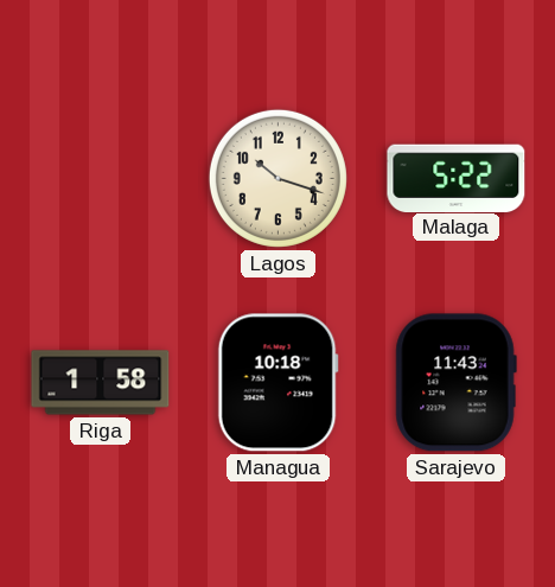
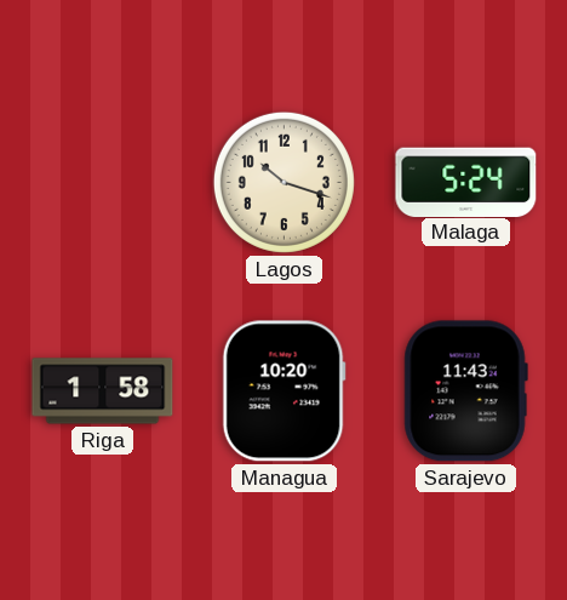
Malaga: 5:22 -> 5:24
Managua: 10:18 -> 10:20
